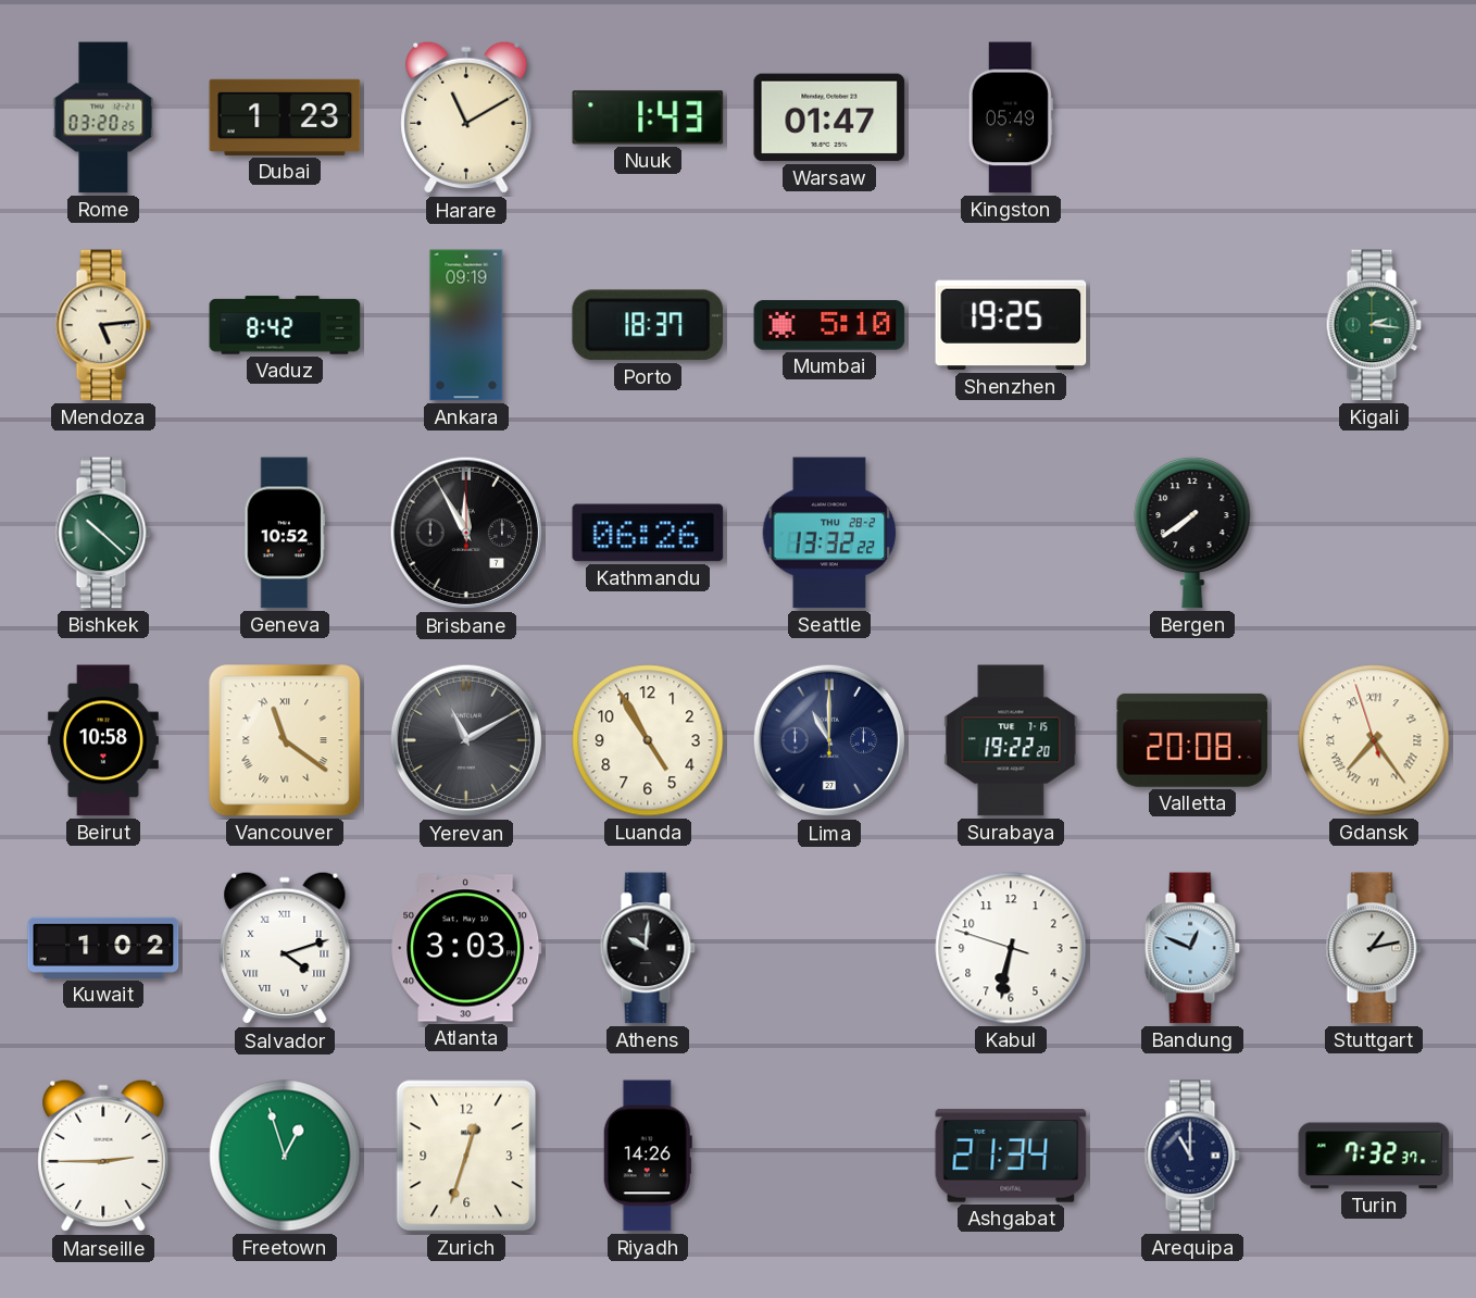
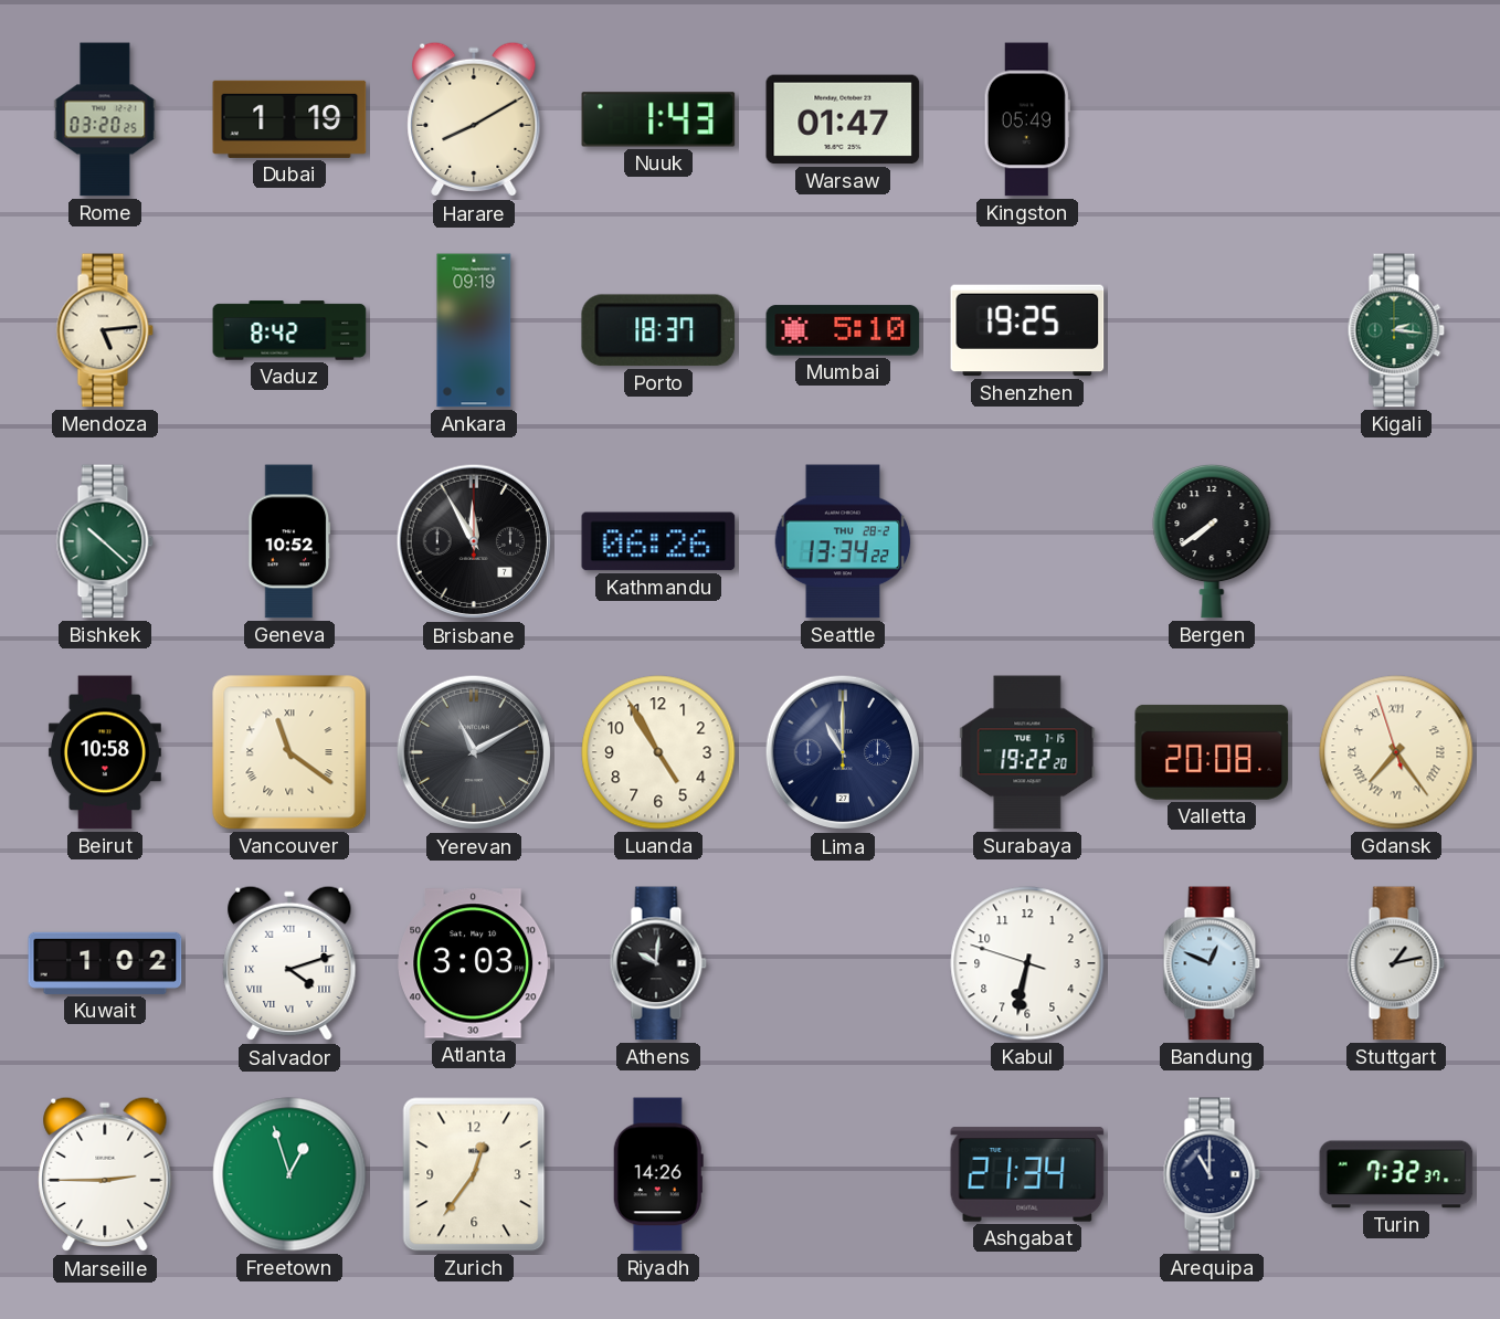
Dubai: 1:23 -> 1:19
Harare: 11:10 -> 8:10
Seattle: 13:32 -> 13:34
Zurich: 12:33 -> 12:36
